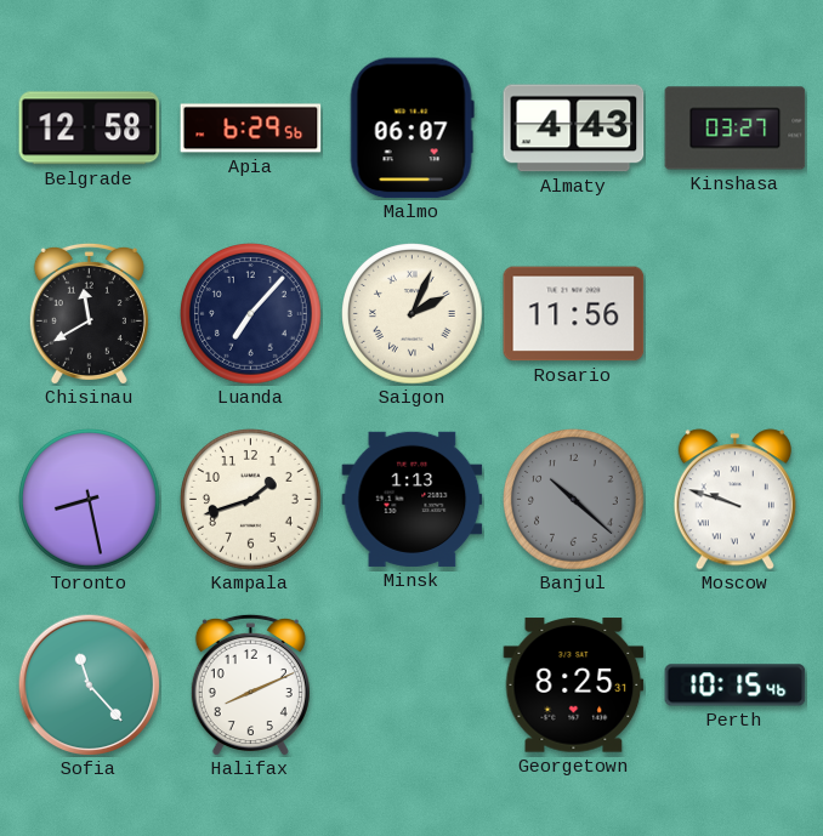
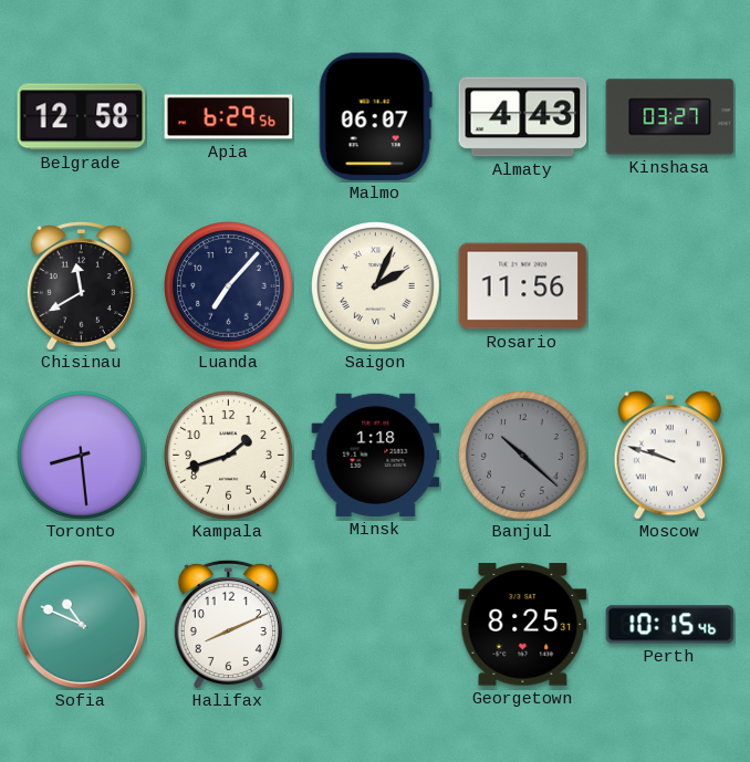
Toronto: 8:28 -> 8:29
Minsk: 1:13 -> 1:18
Sofia: 11:23 -> 10:49
